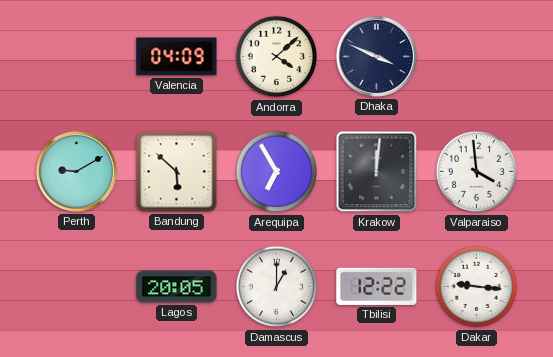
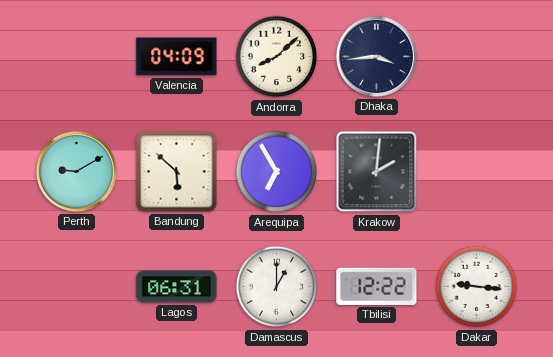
Andorra: 4:08 -> 8:08
Dhaka: 3:49 -> 3:44
Krakow: 12:01 -> 2:01
Valparaiso: 3:59 -> none
Lagos: 20:05 -> 06:31
